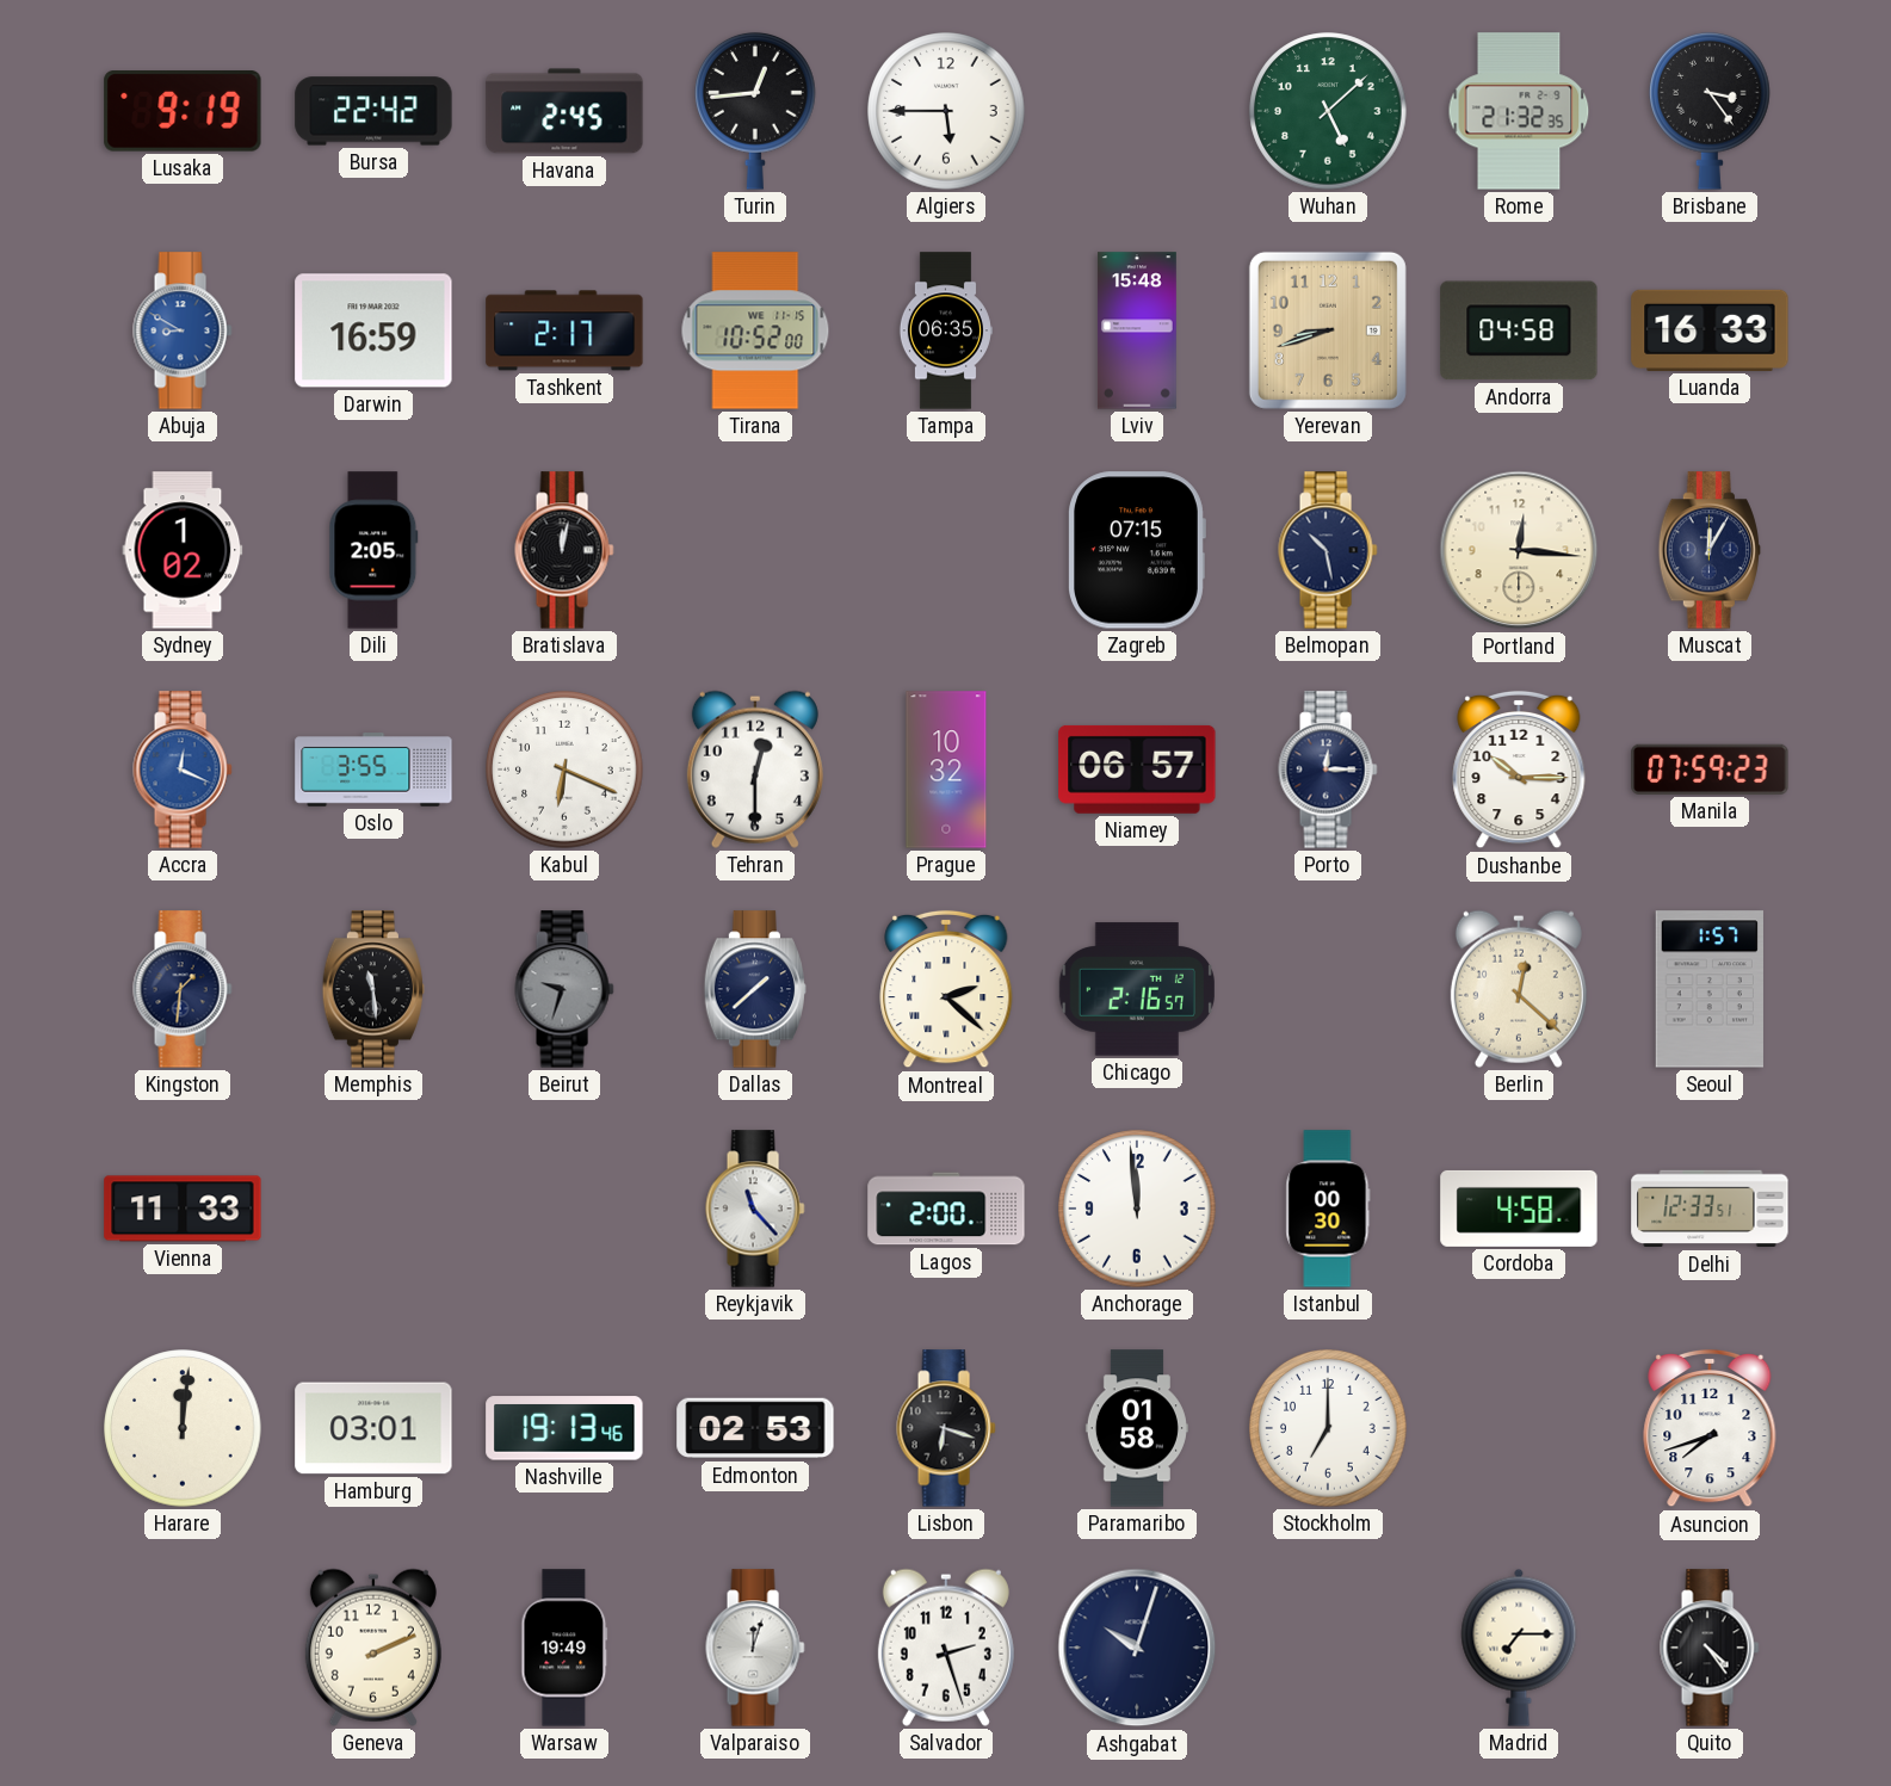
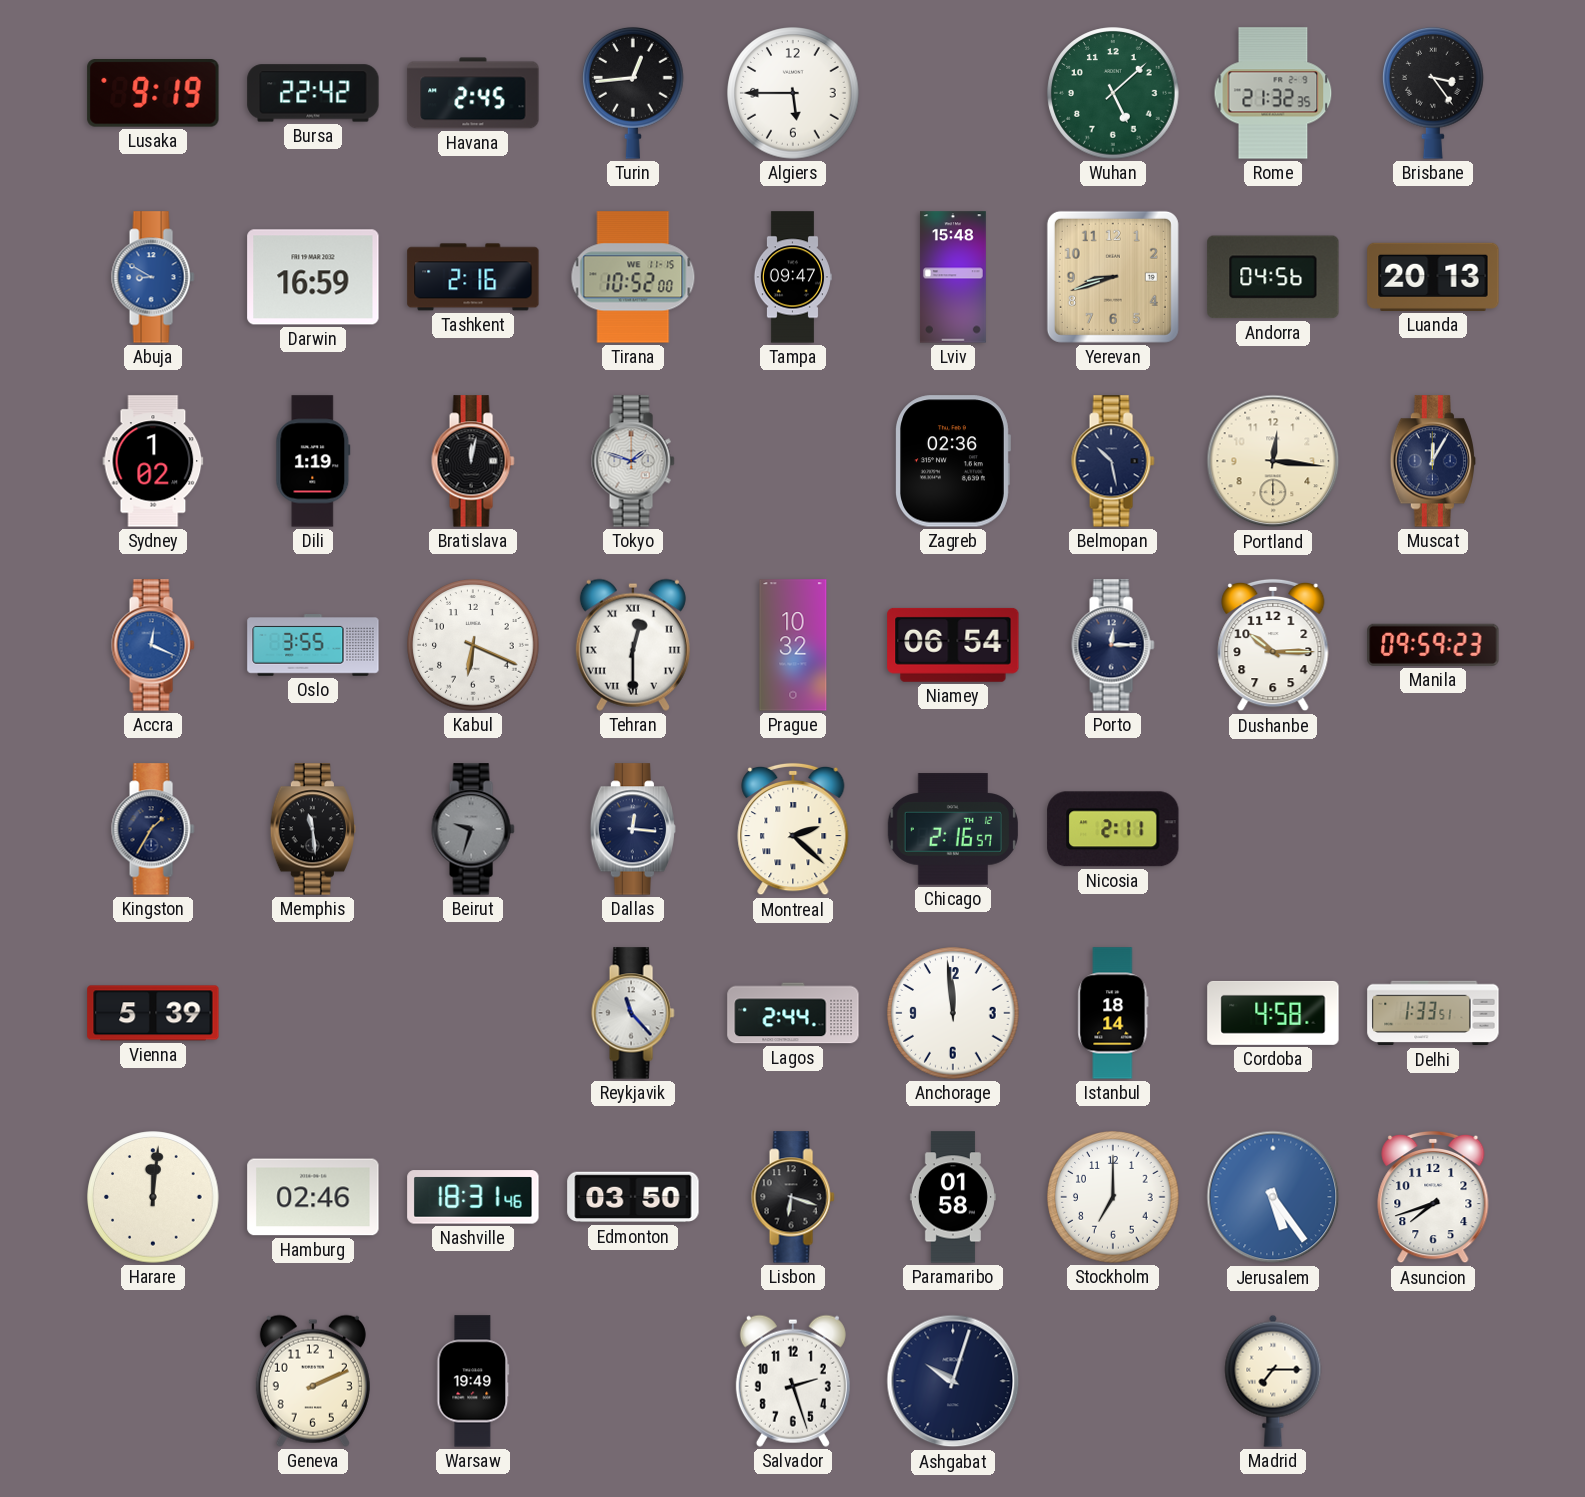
Tashkent: 2:17 -> 2:16
Tampa: 06:35 -> 09:47
Andorra: 04:58 -> 04:56
Luanda: 16:33 -> 20:13
Dili: 2:05 -> 1:19
Tokyo: none -> 1:48
Zagreb: 07:15 -> 02:36
Tehran numerals: Arabic -> Roman
Niamey: 06:57 -> 06:54
Manila: 07:59 -> 09:59
Kingston: 1:31 -> 1:35
Dallas: 1:38 -> 12:16
Nicosia: none -> 2:11
Berlin: 12:22 -> none
Seoul: 1:57 -> none
Vienna: 11:33 -> 5:39
Lagos: 2:00 -> 2:44
Istanbul: 00:30 -> 18:14
Delhi: 12:33 -> 1:33
Hamburg: 03:01 -> 02:46
Nashville: 19:13 -> 18:31
Edmonton: 02:53 -> 03:50
Jerusalem: none -> 5:24
Valparaiso: 12:03 -> none
Quito: 4:24 -> none
